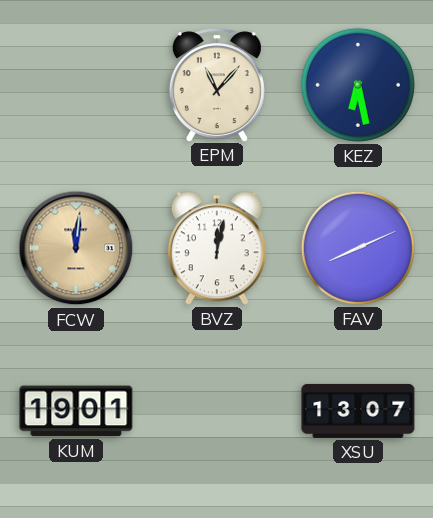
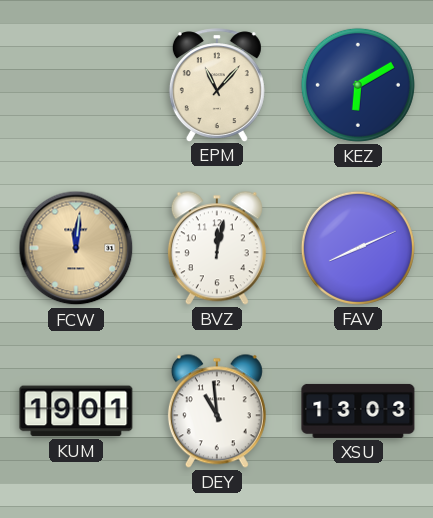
KEZ: 6:28 -> 6:10
DEY: none -> 10:59
XSU: 13:07 -> 13:03
